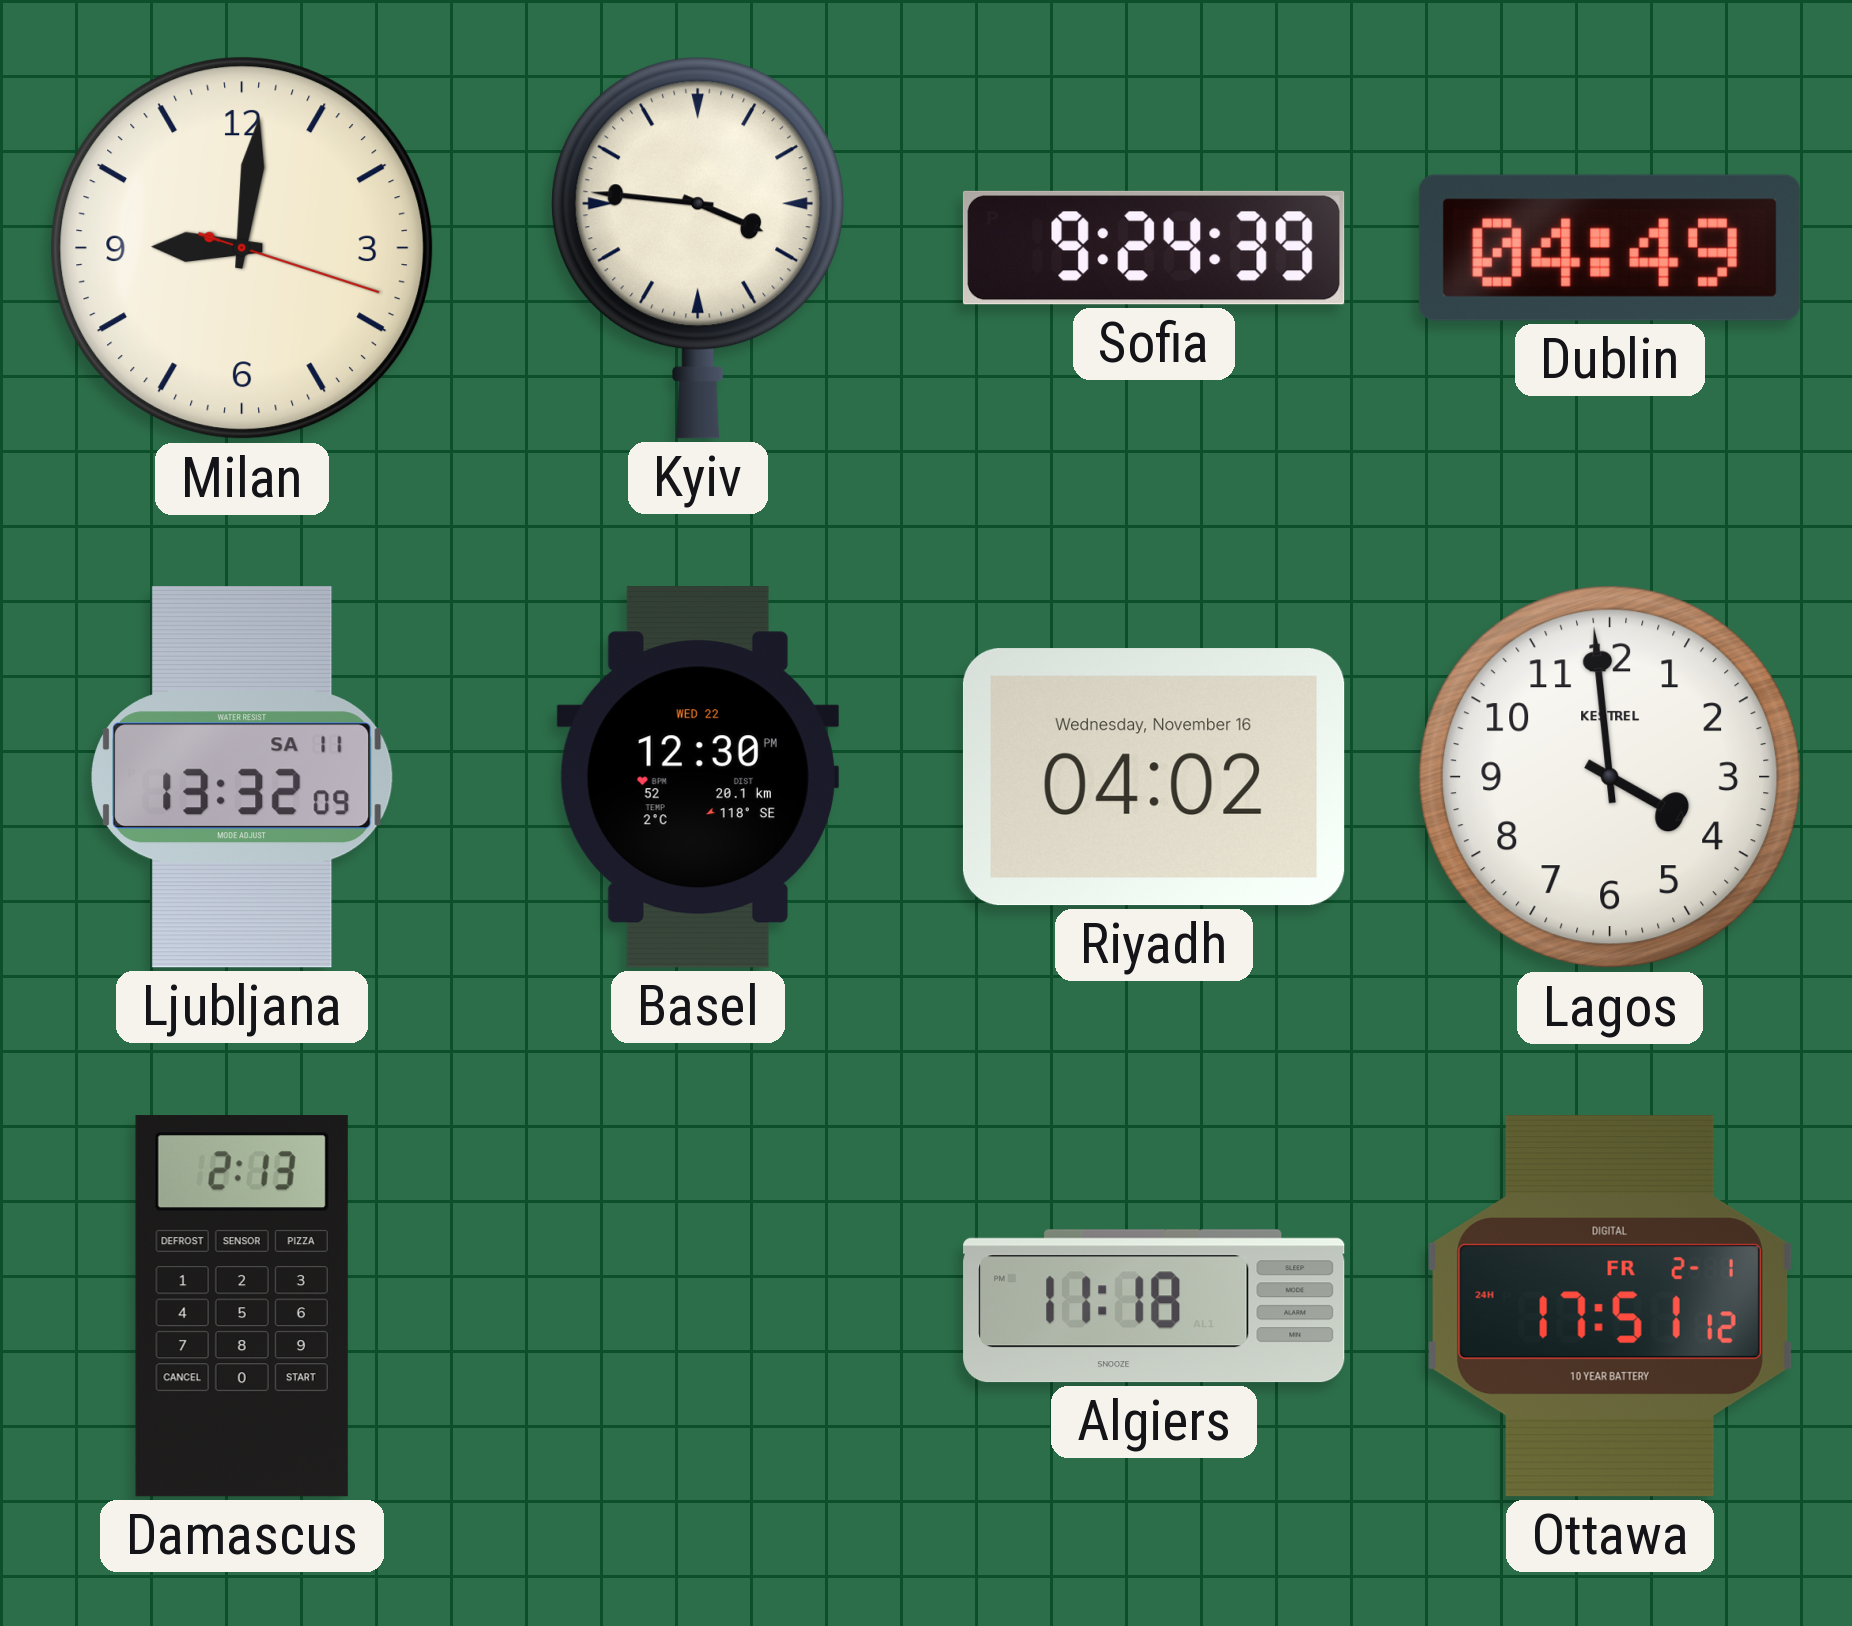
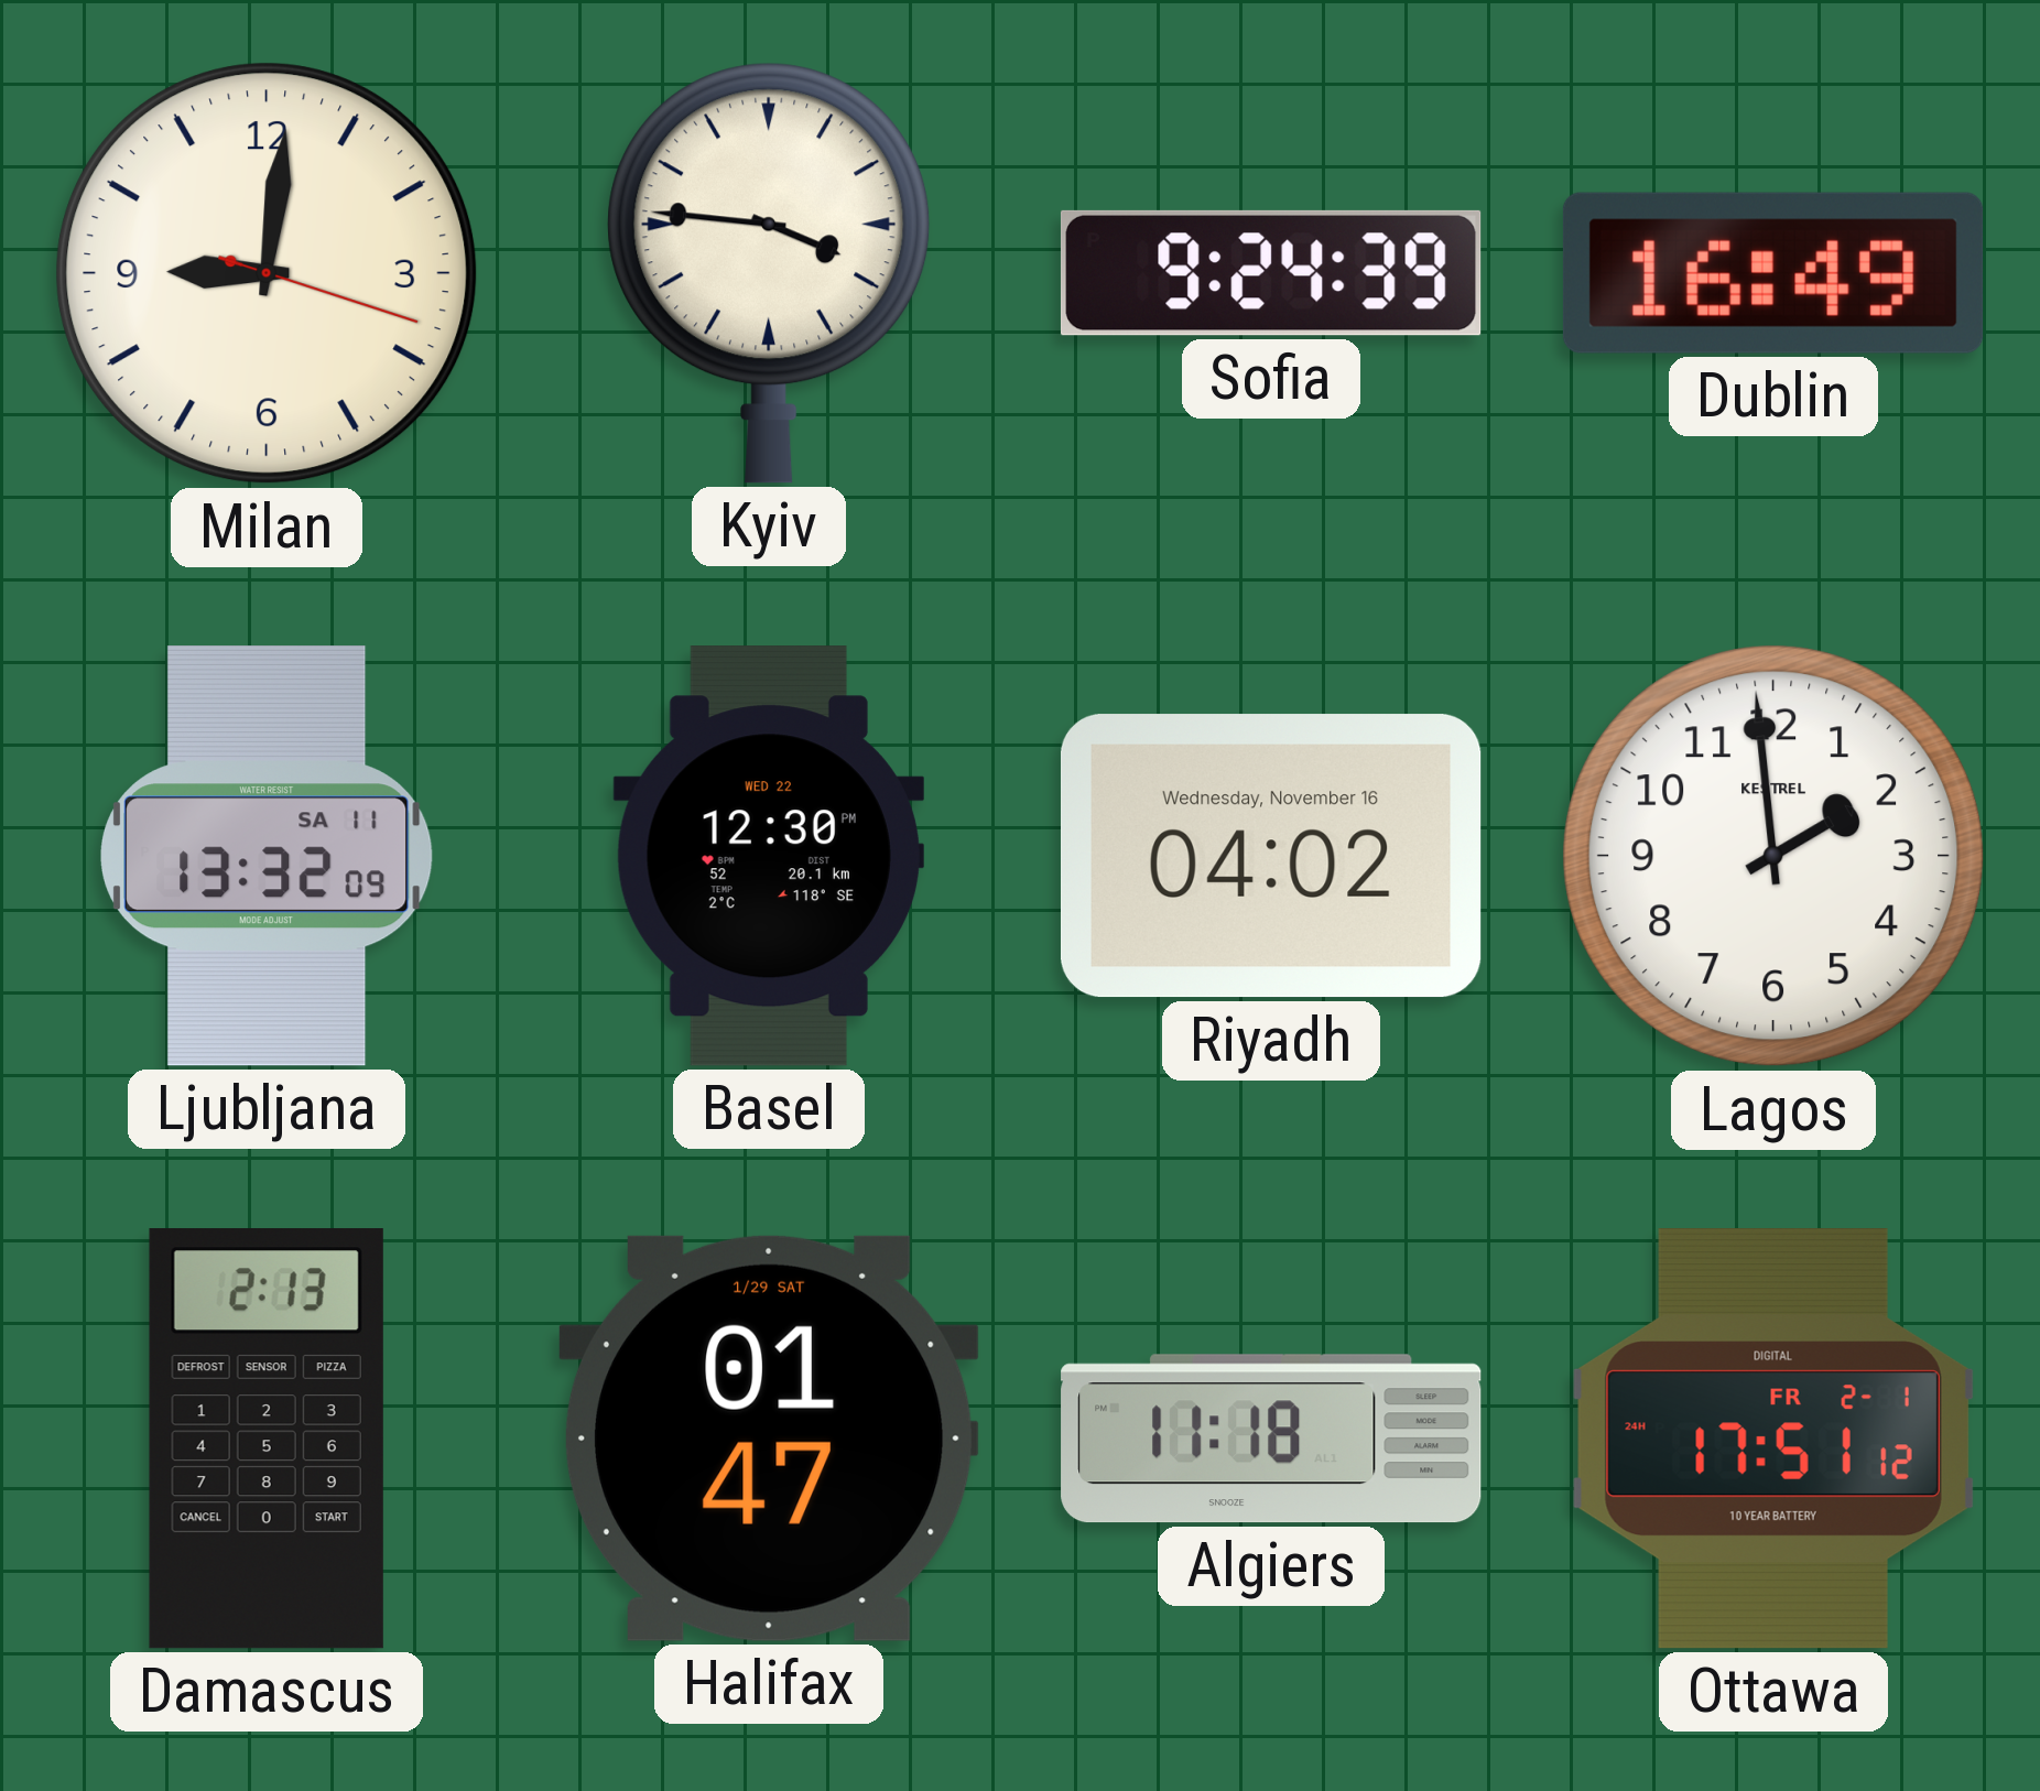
Dublin: 04:49 -> 16:49
Lagos: 3:59 -> 1:59
Halifax: none -> 01:47
